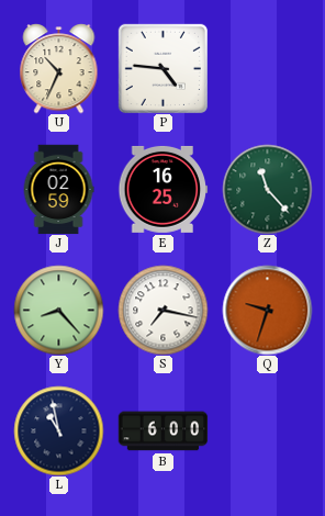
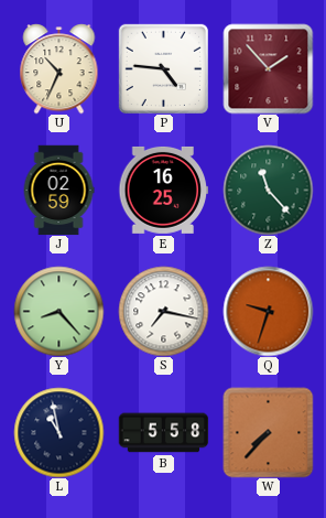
V: none -> 1:53
B: 6:00 -> 5:58
W: none -> 7:37
